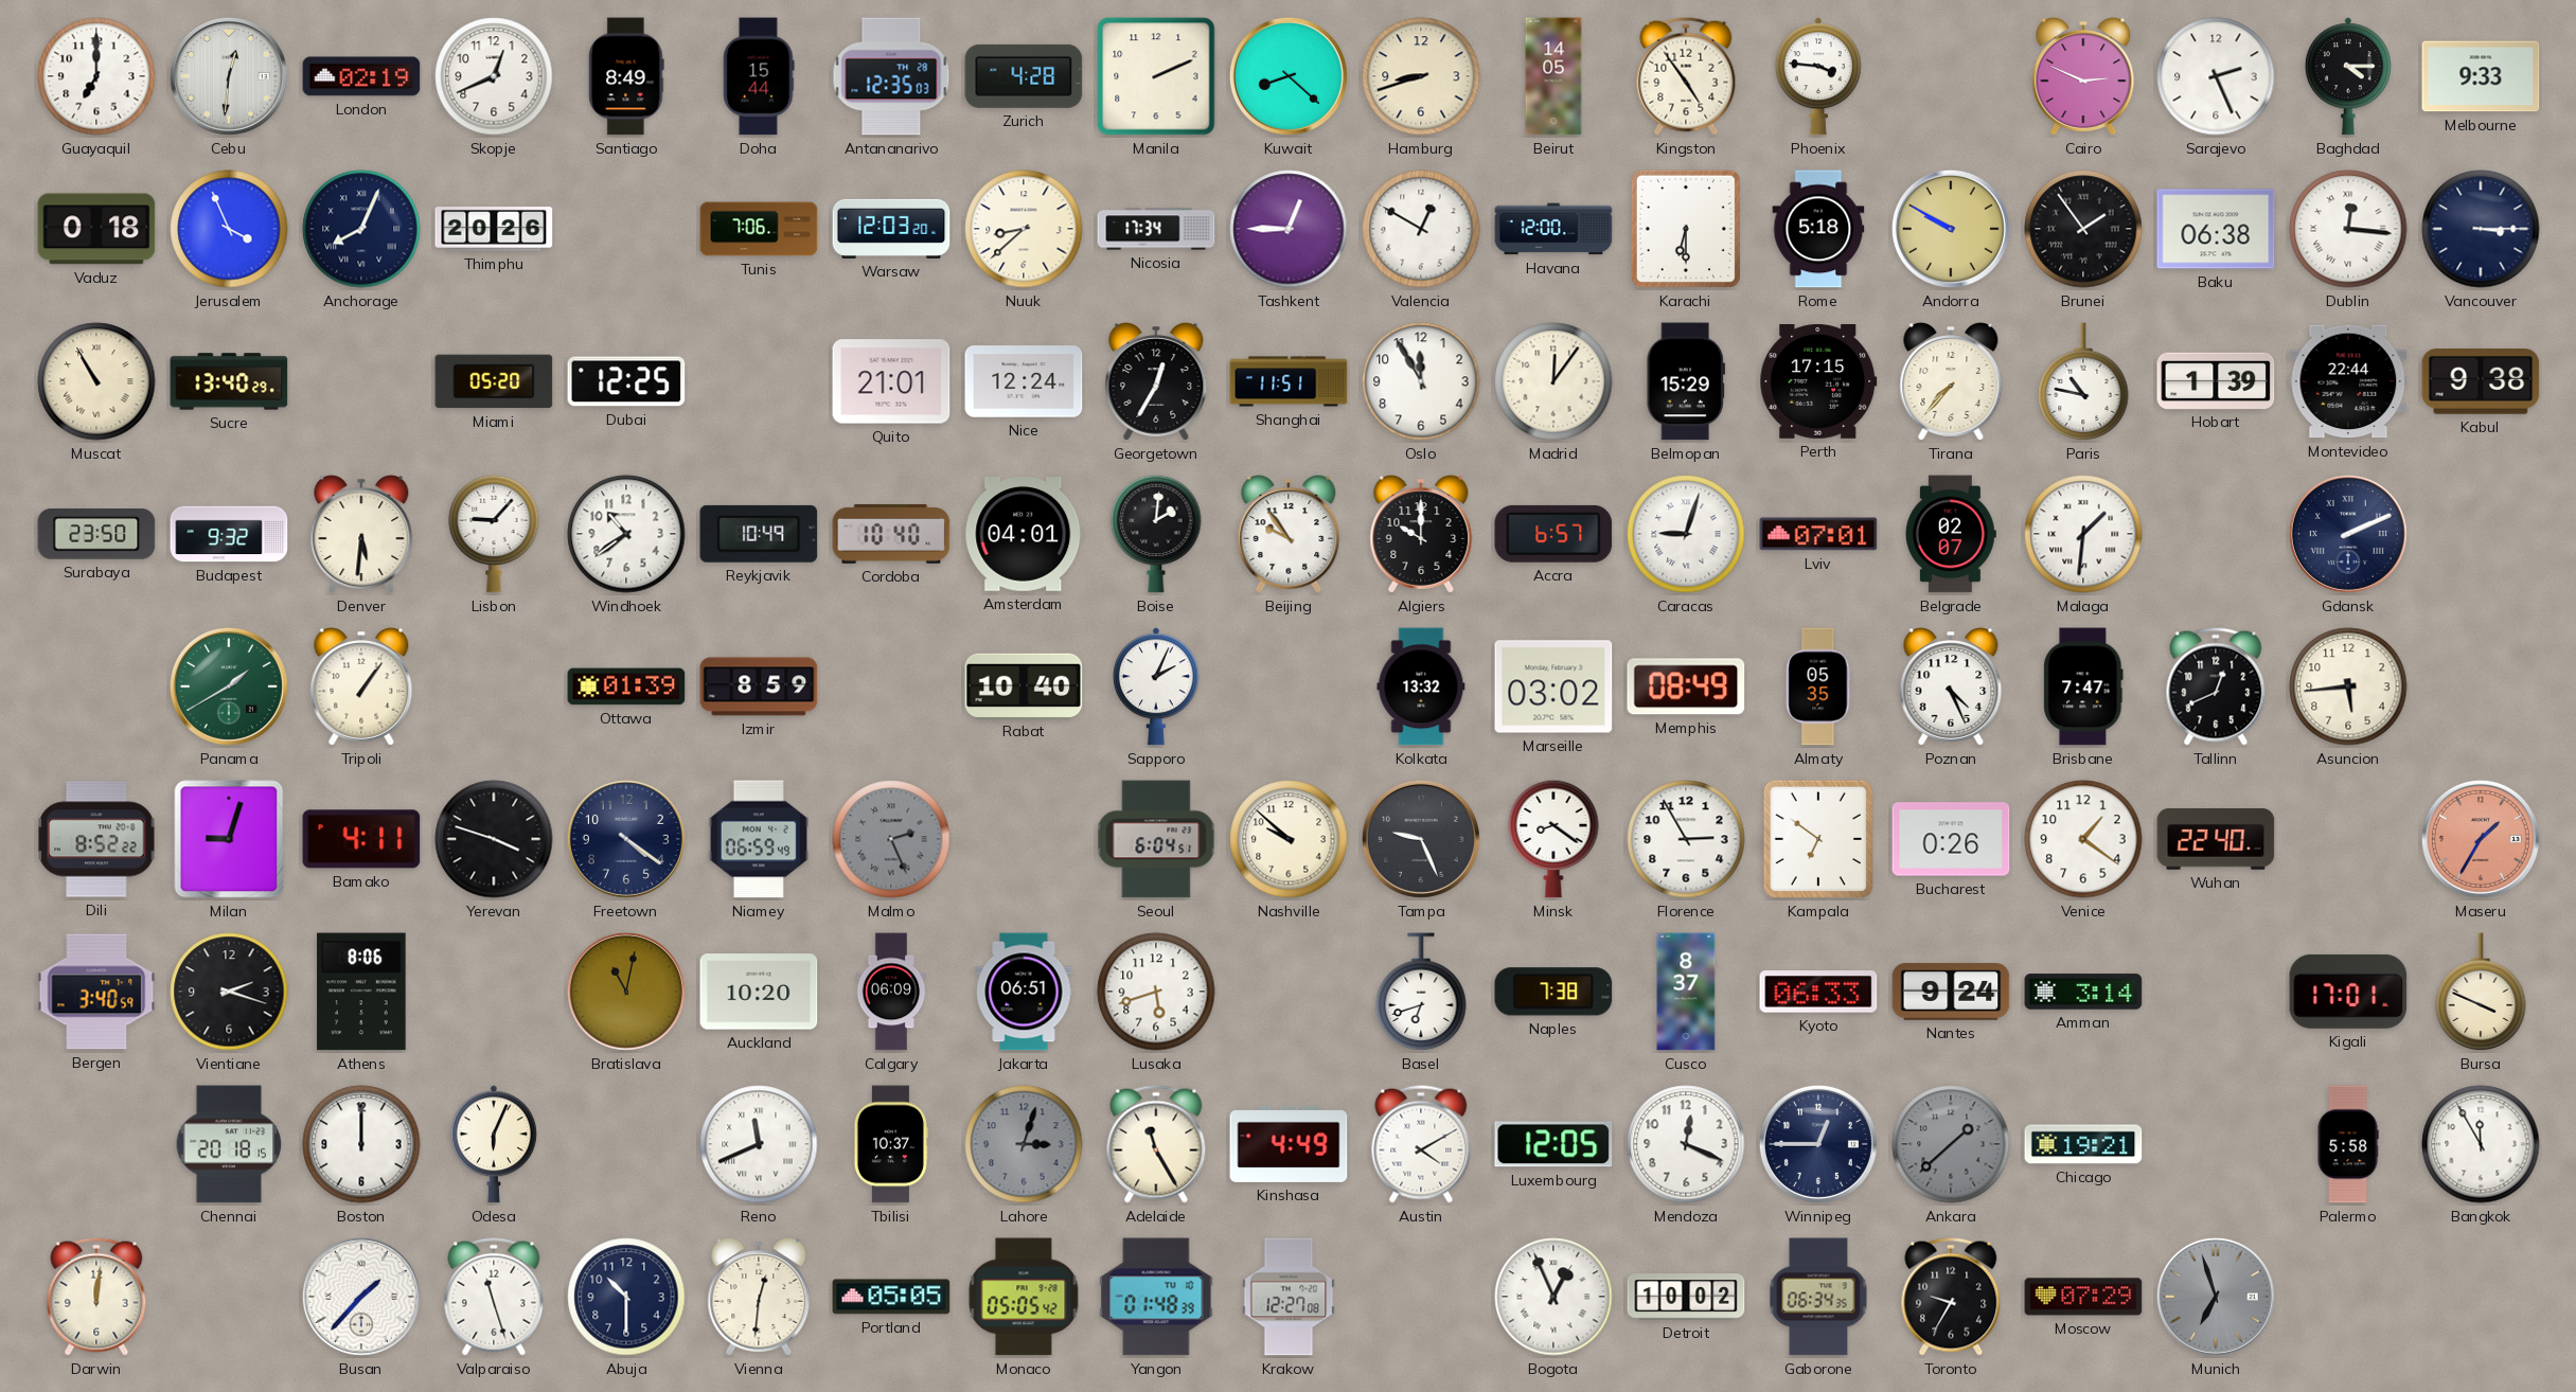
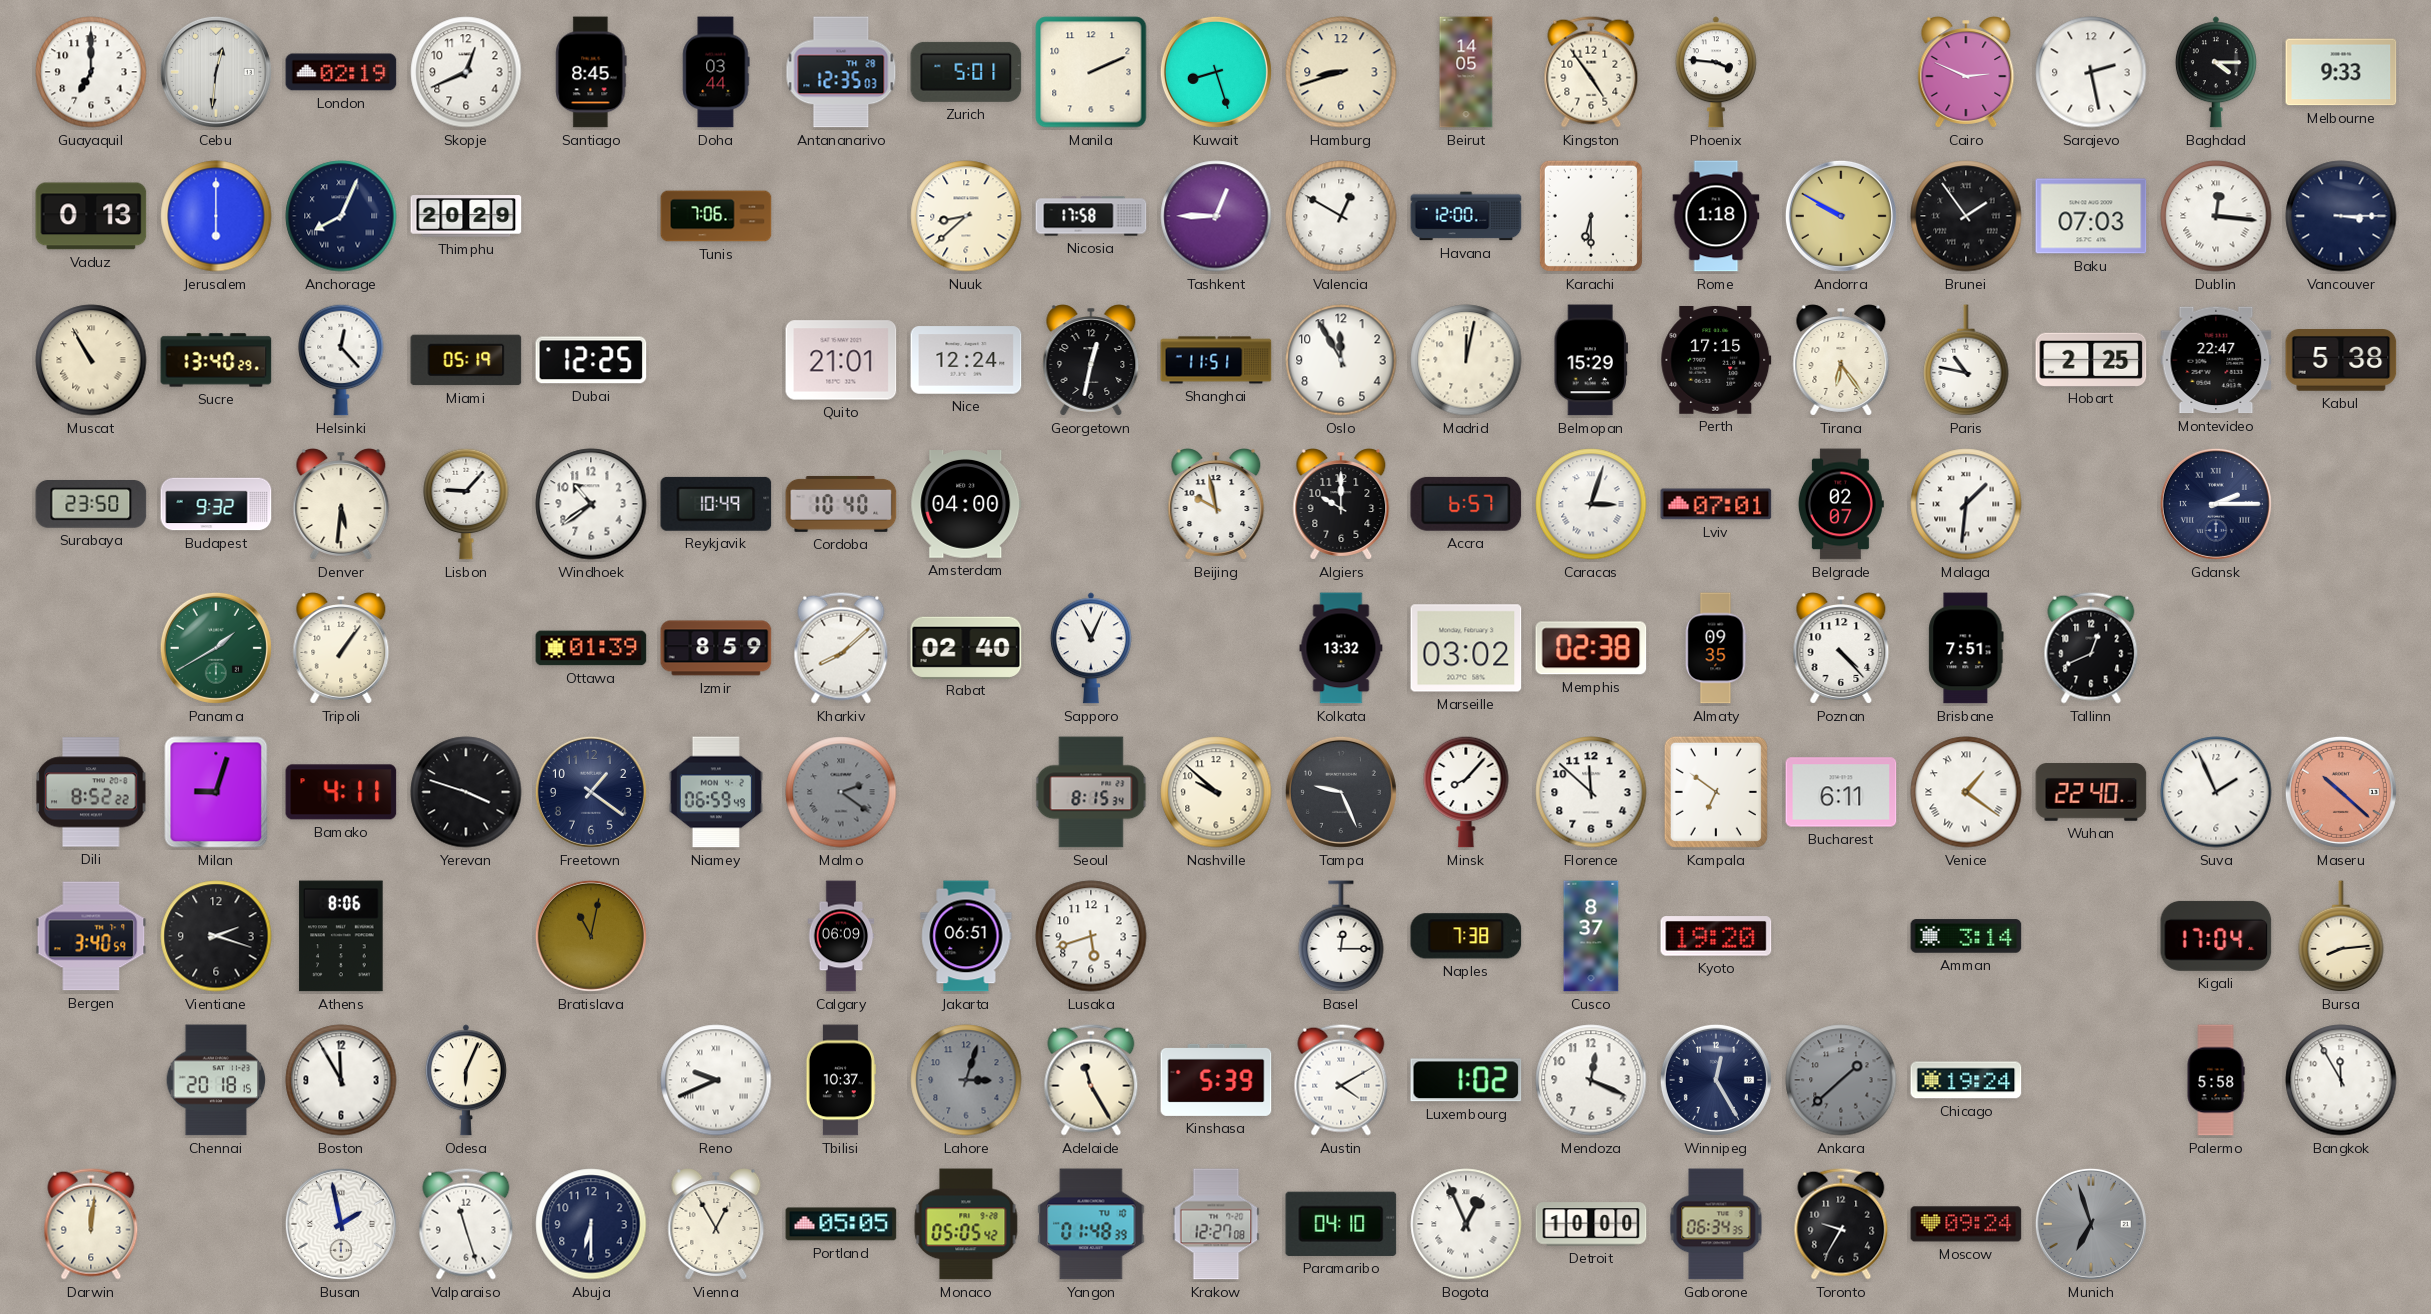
Santiago: 8:49 -> 8:45
Doha: 15:44 -> 03:44
Zurich: 4:28 -> 5:01
Kuwait: 8:22 -> 8:27
Sarajevo: 2:26 -> 2:28
Vaduz: 0:18 -> 0:13
Jerusalem: 3:56 -> 6:00
Thimphu: 20:26 -> 20:29
Warsaw: 12:03 -> none
Nicosia: 17:34 -> 17:58
Rome: 5:18 -> 1:18
Baku: 06:38 -> 07:03
Helsinki: none -> 12:23
Miami: 05:20 -> 05:19
Georgetown: 12:35 -> 12:32
Madrid: 12:06 -> 12:02
Tirana: 7:37 -> 6:24
Hobart: 1:39 -> 2:25
Montevideo: 22:44 -> 22:47
Kabul: 9:38 -> 5:38
Amsterdam: 04:01 -> 04:00
Boise: 2:01 -> none
Beijing: 9:54 -> 9:58
Caracas: 9:03 -> 3:03
Gdansk: 2:11 -> 2:15
Kharkiv: none -> 8:08
Rabat: 10:40 -> 02:40
Sapporo: 2:04 -> 11:04
Memphis: 08:49 -> 02:38
Almaty: 05:35 -> 09:35
Poznan: 4:26 -> 4:23
Brisbane: 7:47 -> 7:51
Asuncion: 5:44 -> none
Freetown: 4:21 -> 1:21
Malmo: 2:26 -> 2:21
Seoul: 6:04 -> 8:15
Minsk: 8:21 -> 8:07
Florence: 2:55 -> 11:52
Bucharest: 0:26 -> 6:11
Venice numerals: Arabic -> Roman
Suva: none -> 1:56
Maseru: 1:35 -> 10:22
Auckland: 10:20 -> none
Basel: 6:42 -> 12:15
Kyoto: 06:33 -> 19:20
Nantes: 9:24 -> none
Kigali: 17:01 -> 17:04
Bursa: 3:49 -> 8:14
Boston: 12:00 -> 11:55
Reno: 11:41 -> 9:41
Kinshasa: 4:49 -> 5:39
Luxembourg: 12:05 -> 1:02
Winnipeg: 12:45 -> 12:25
Chicago: 19:21 -> 19:24
Busan: 1:37 -> 1:58
Abuja: 10:30 -> 6:30
Vienna: 12:31 -> 12:55
Paramaribo: none -> 04:10
Detroit: 10:02 -> 10:00
Moscow: 07:29 -> 09:24
